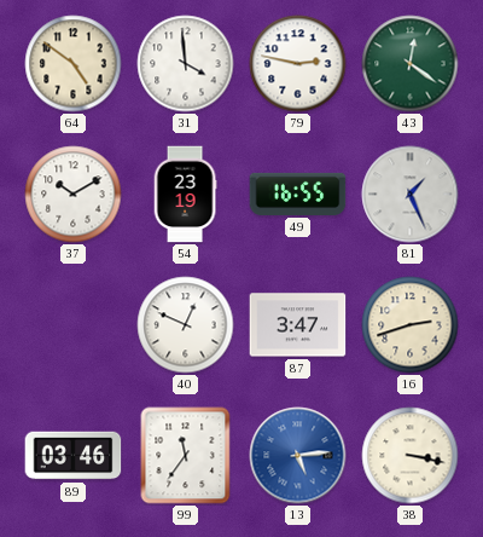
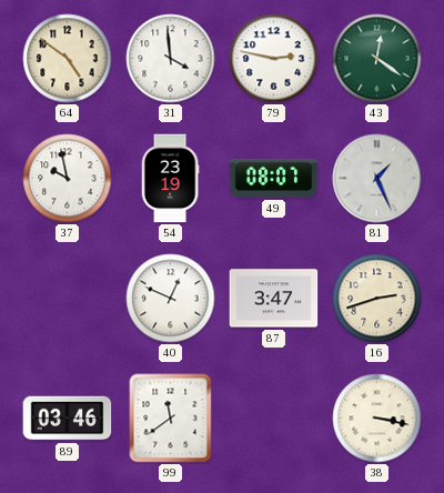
37: 10:10 -> 9:58
49: 16:55 -> 08:07
99: 11:36 -> 11:39
13: 5:14 -> none
